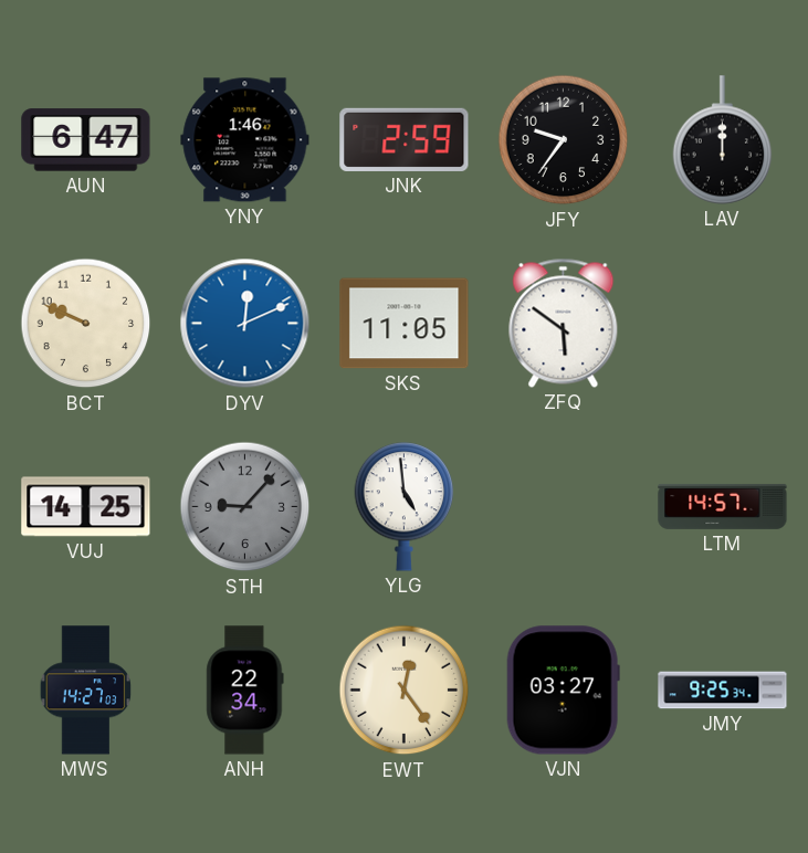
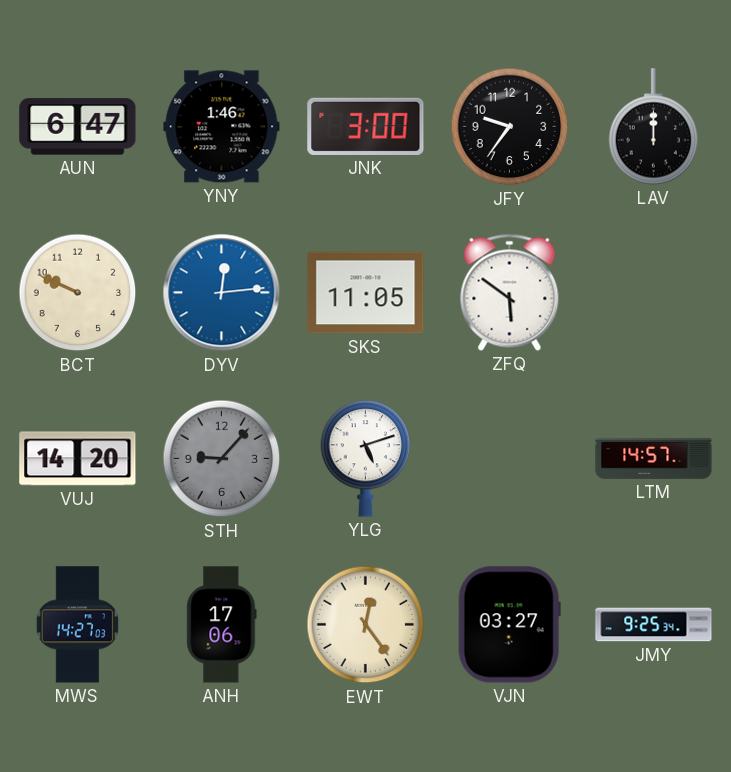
JNK: 2:59 -> 3:00
DYV: 12:11 -> 12:14
VUJ: 14:25 -> 14:20
YLG: 4:59 -> 5:12
ANH: 22:34 -> 17:06
